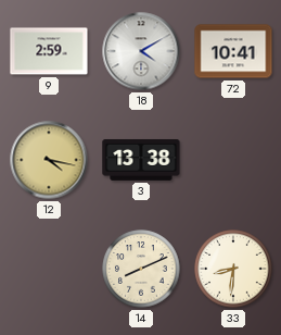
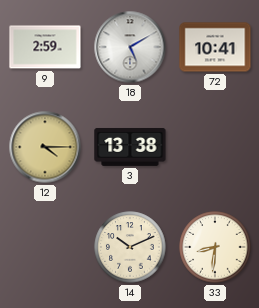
18: 4:10 -> 5:10
12: 4:17 -> 4:15
14: 8:11 -> 10:11
